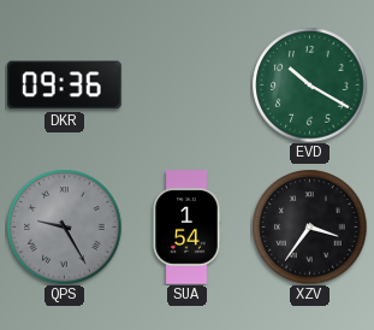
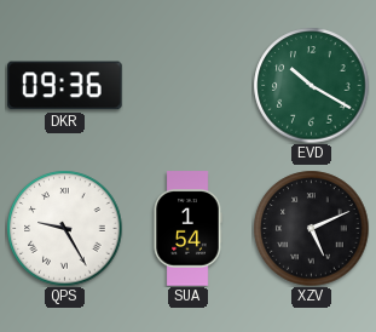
QPS dial: grey -> white
XZV: 3:36 -> 5:11
